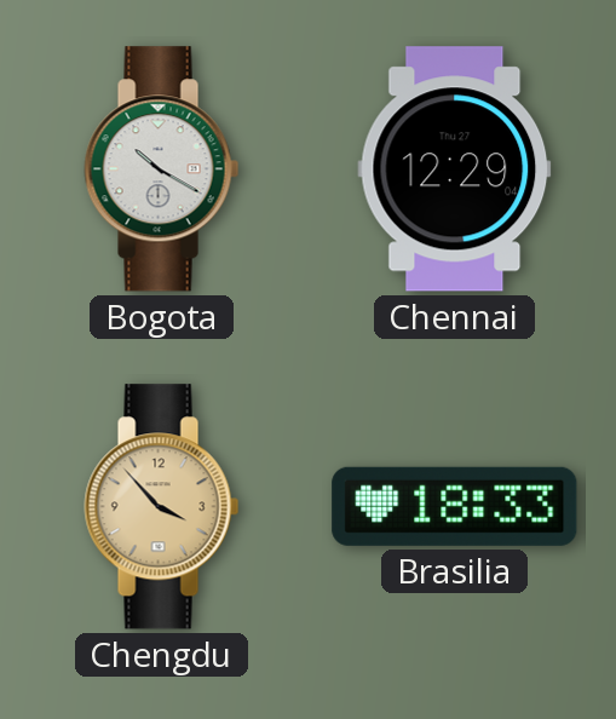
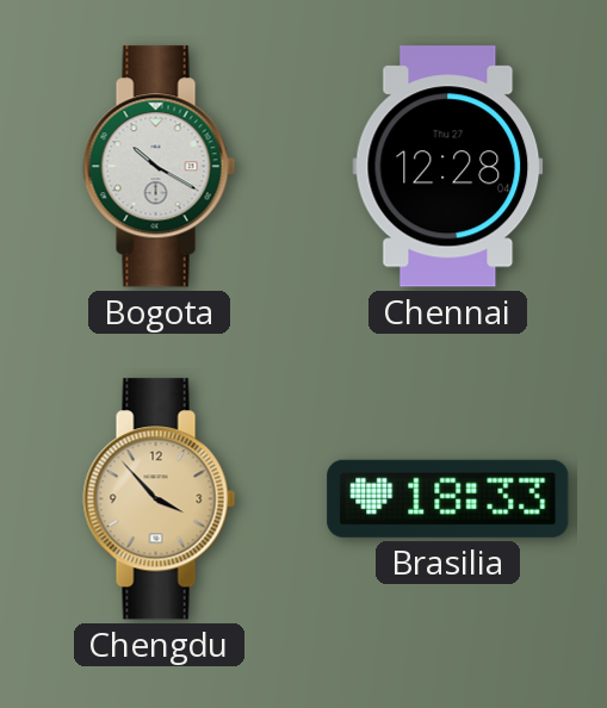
Chennai: 12:29 -> 12:28
